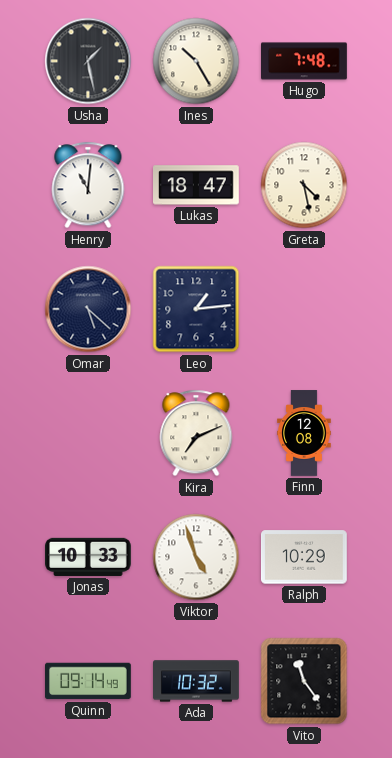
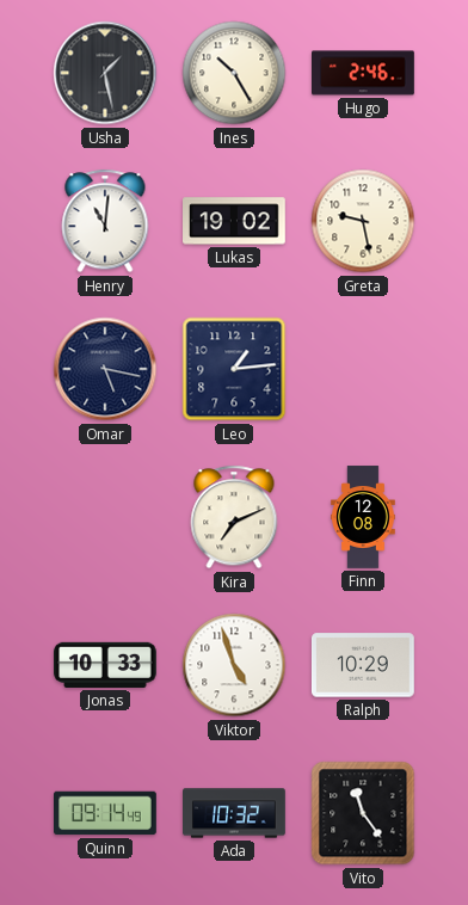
Hugo: 7:48 -> 2:46
Lukas: 18:47 -> 19:02
Greta: 4:28 -> 9:28
Omar: 5:22 -> 5:17
